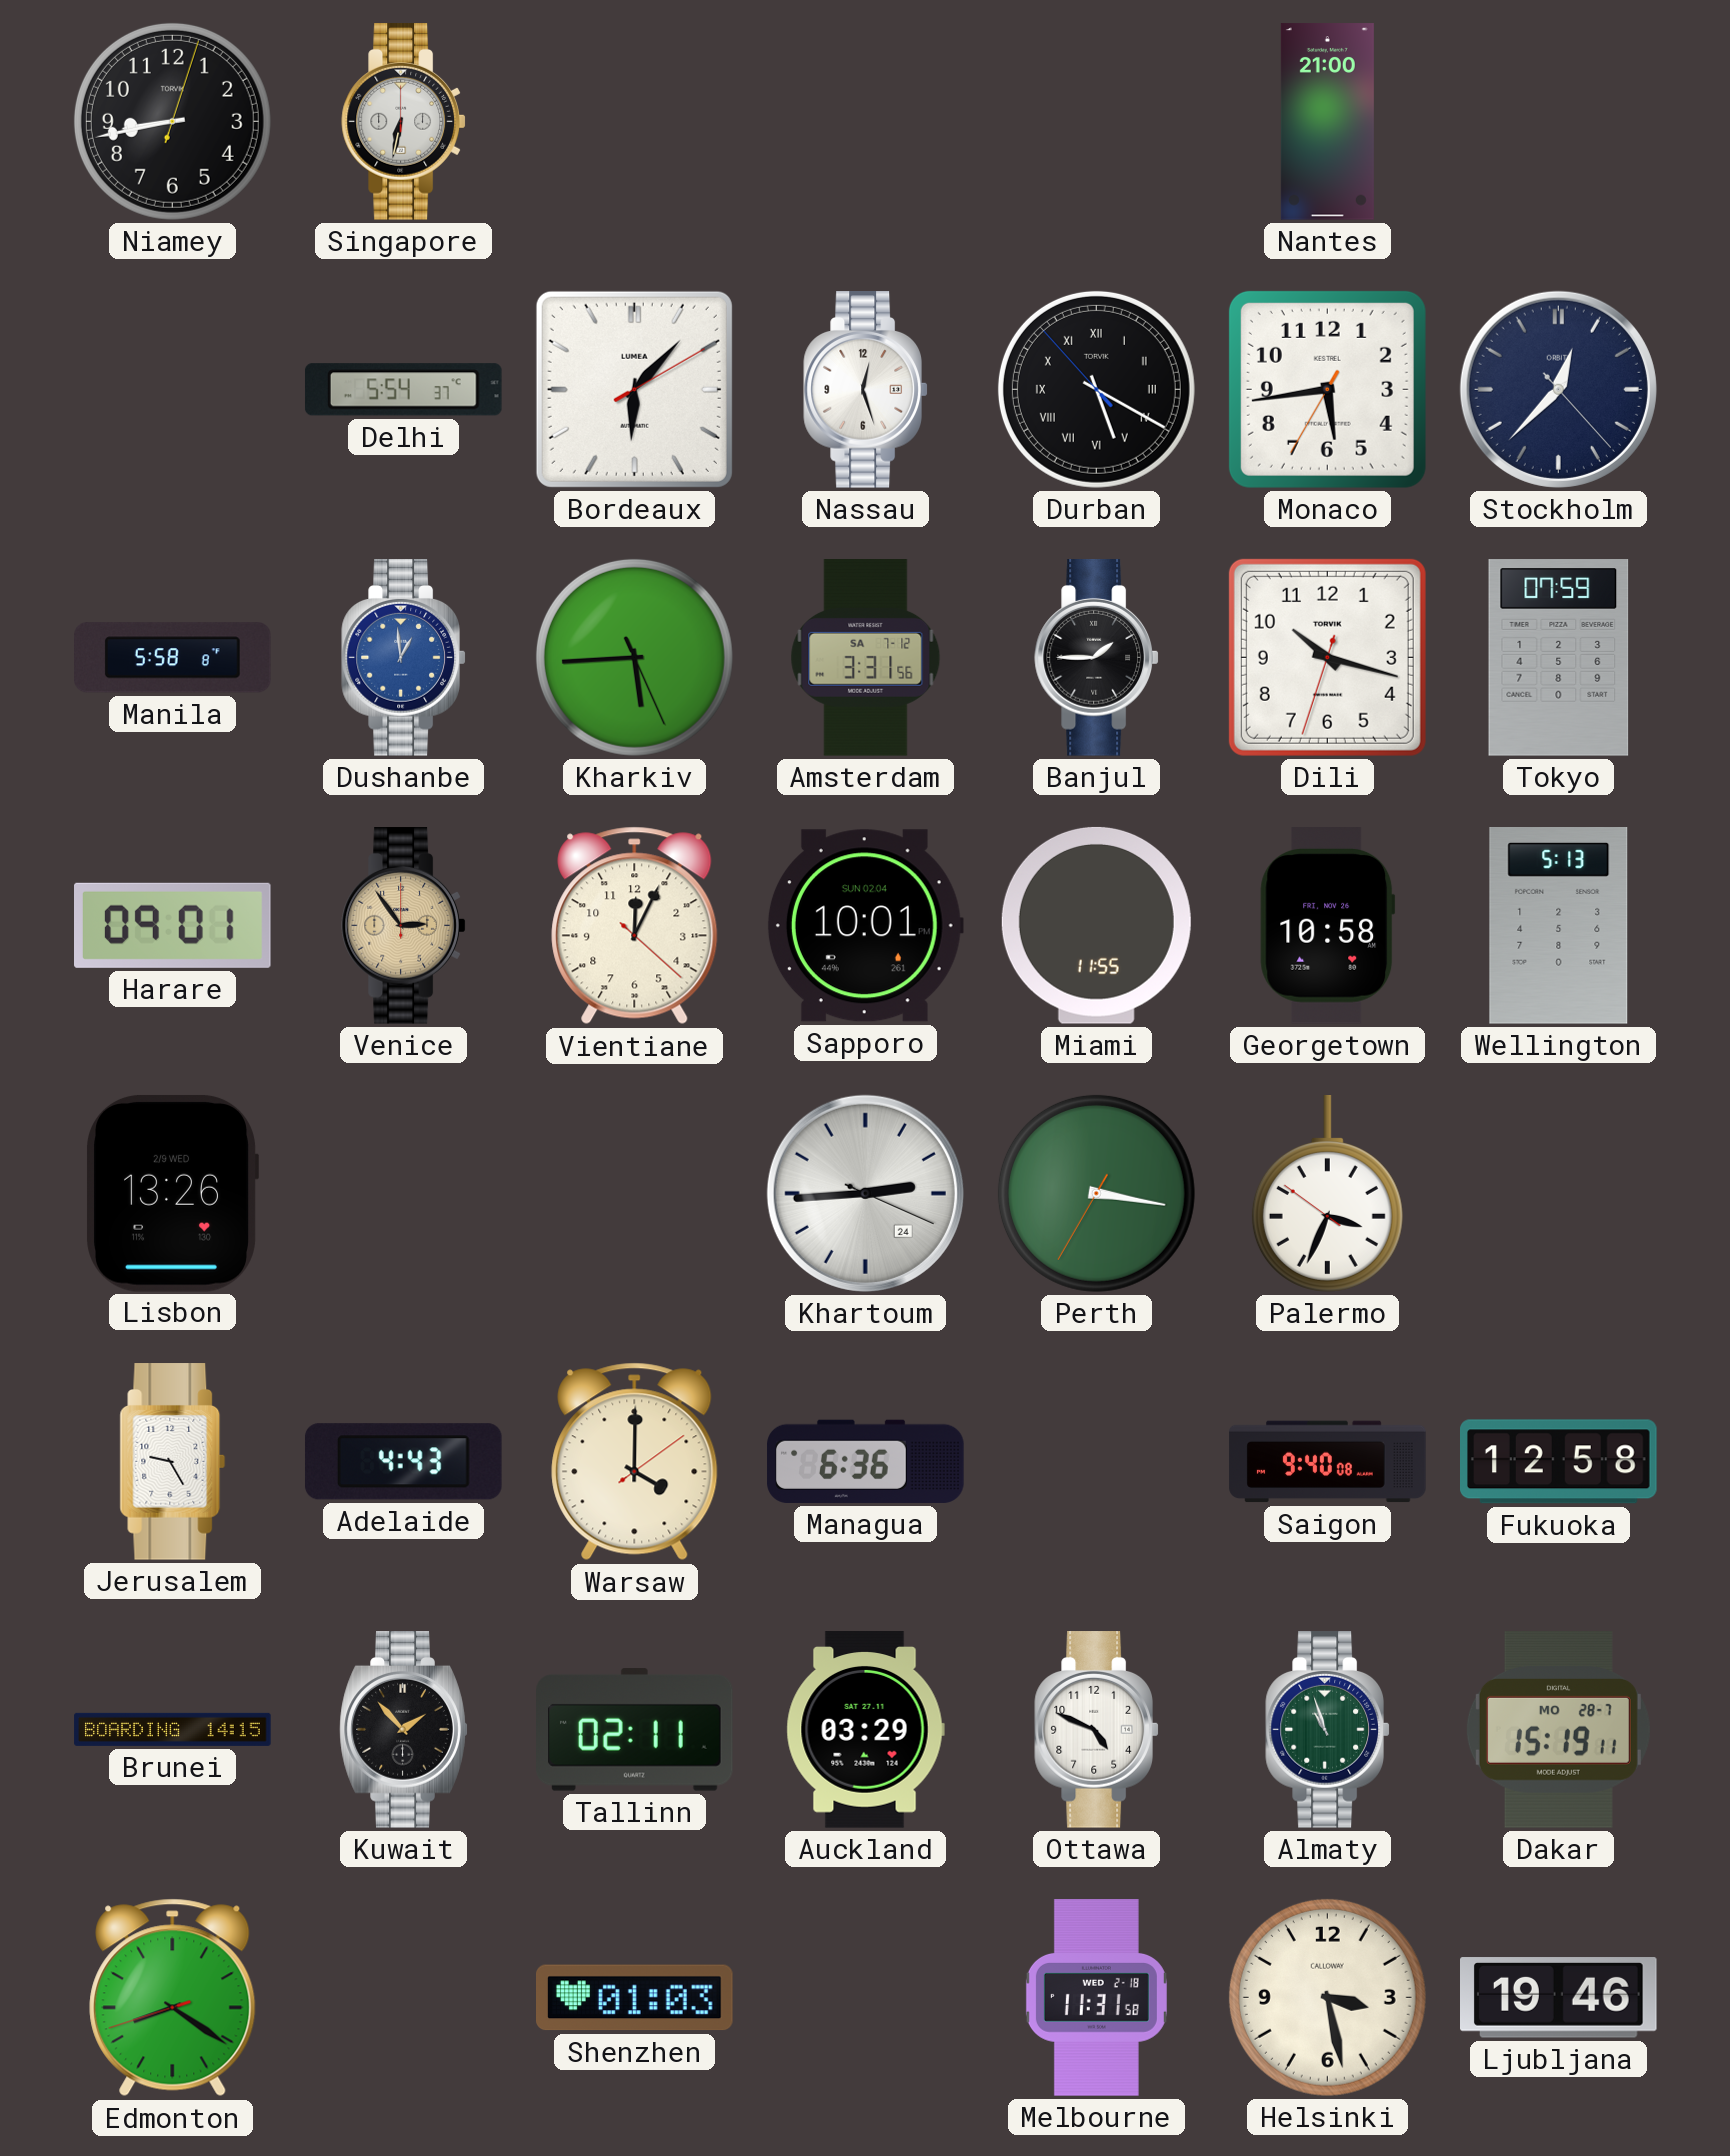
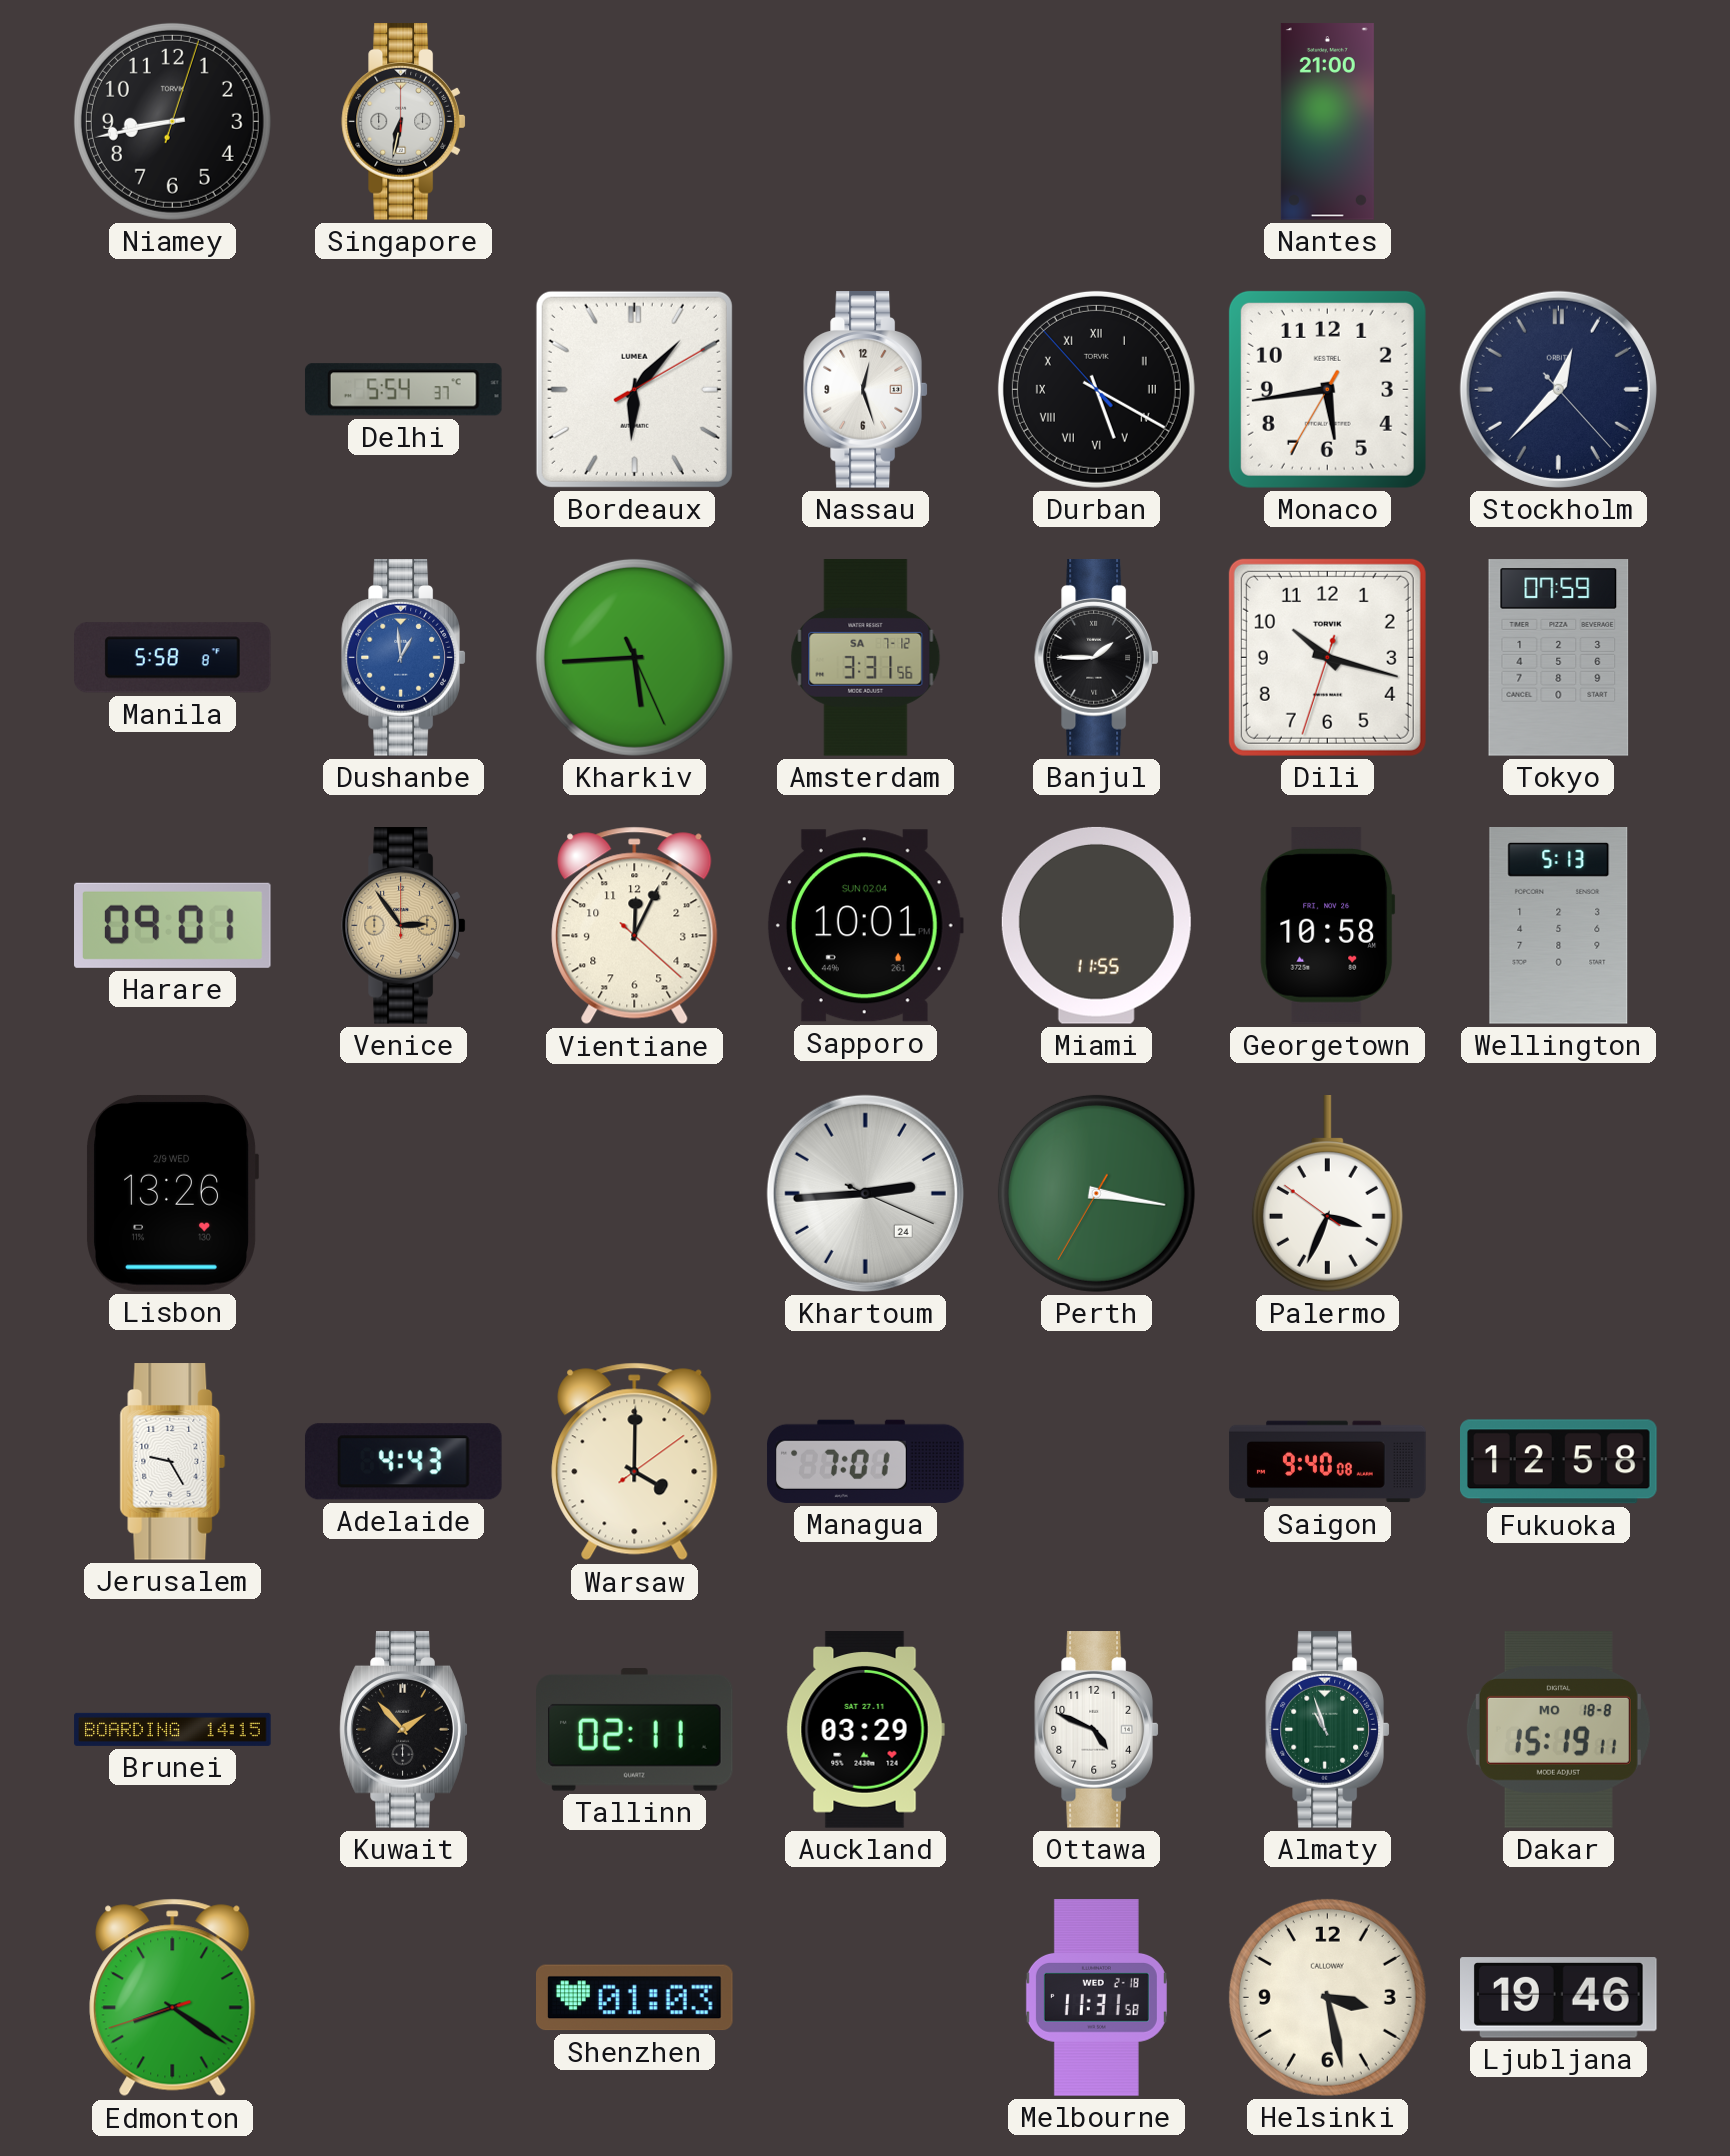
Managua: 6:36 -> 7:01
Dakar date: MO 28-7 -> MO 18-8
